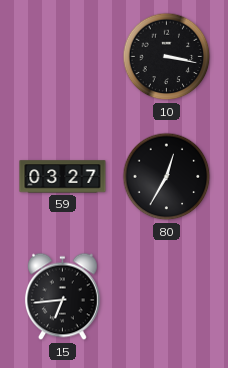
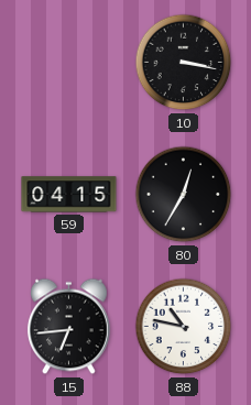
59: 03:27 -> 04:15
88: none -> 10:47
